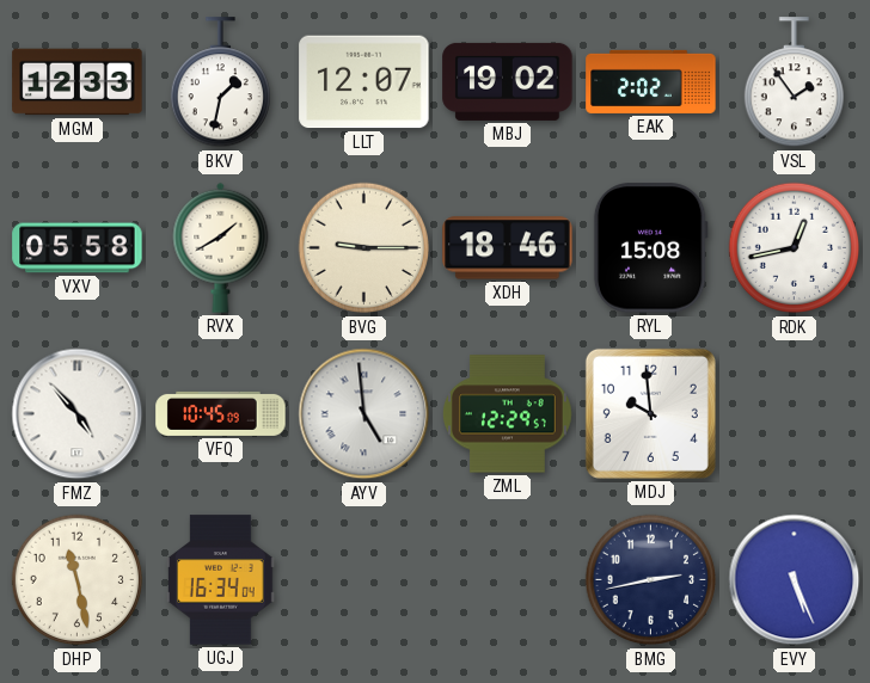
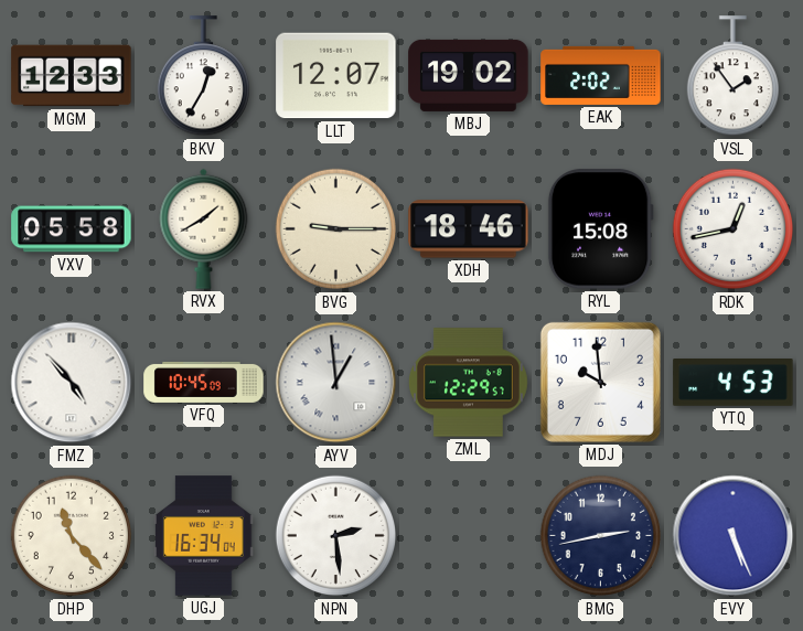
BKV: 1:32 -> 12:35
AYV: 4:59 -> 12:59
YTQ: none -> 4:53
DHP: 11:28 -> 11:23
NPN: none -> 2:29
